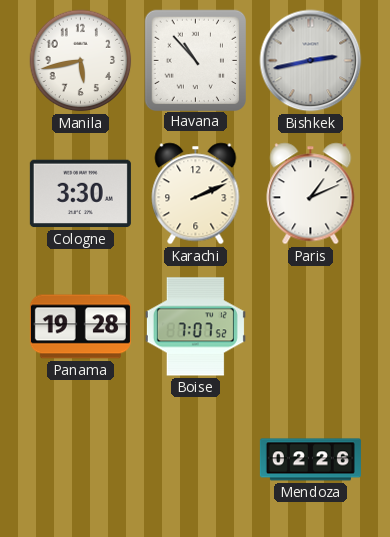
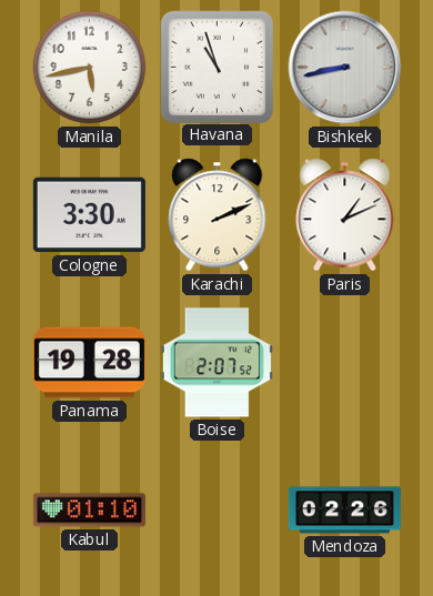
Havana: 10:53 -> 10:57
Bishkek: 2:43 -> 8:43
Boise: 7:07 -> 2:07
Kabul: none -> 01:10
